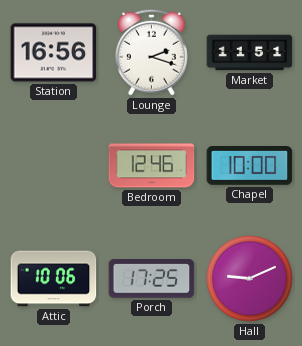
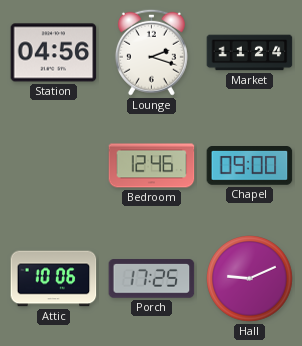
Station: 16:56 -> 04:56
Market: 11:51 -> 11:24
Chapel: 10:00 -> 09:00
